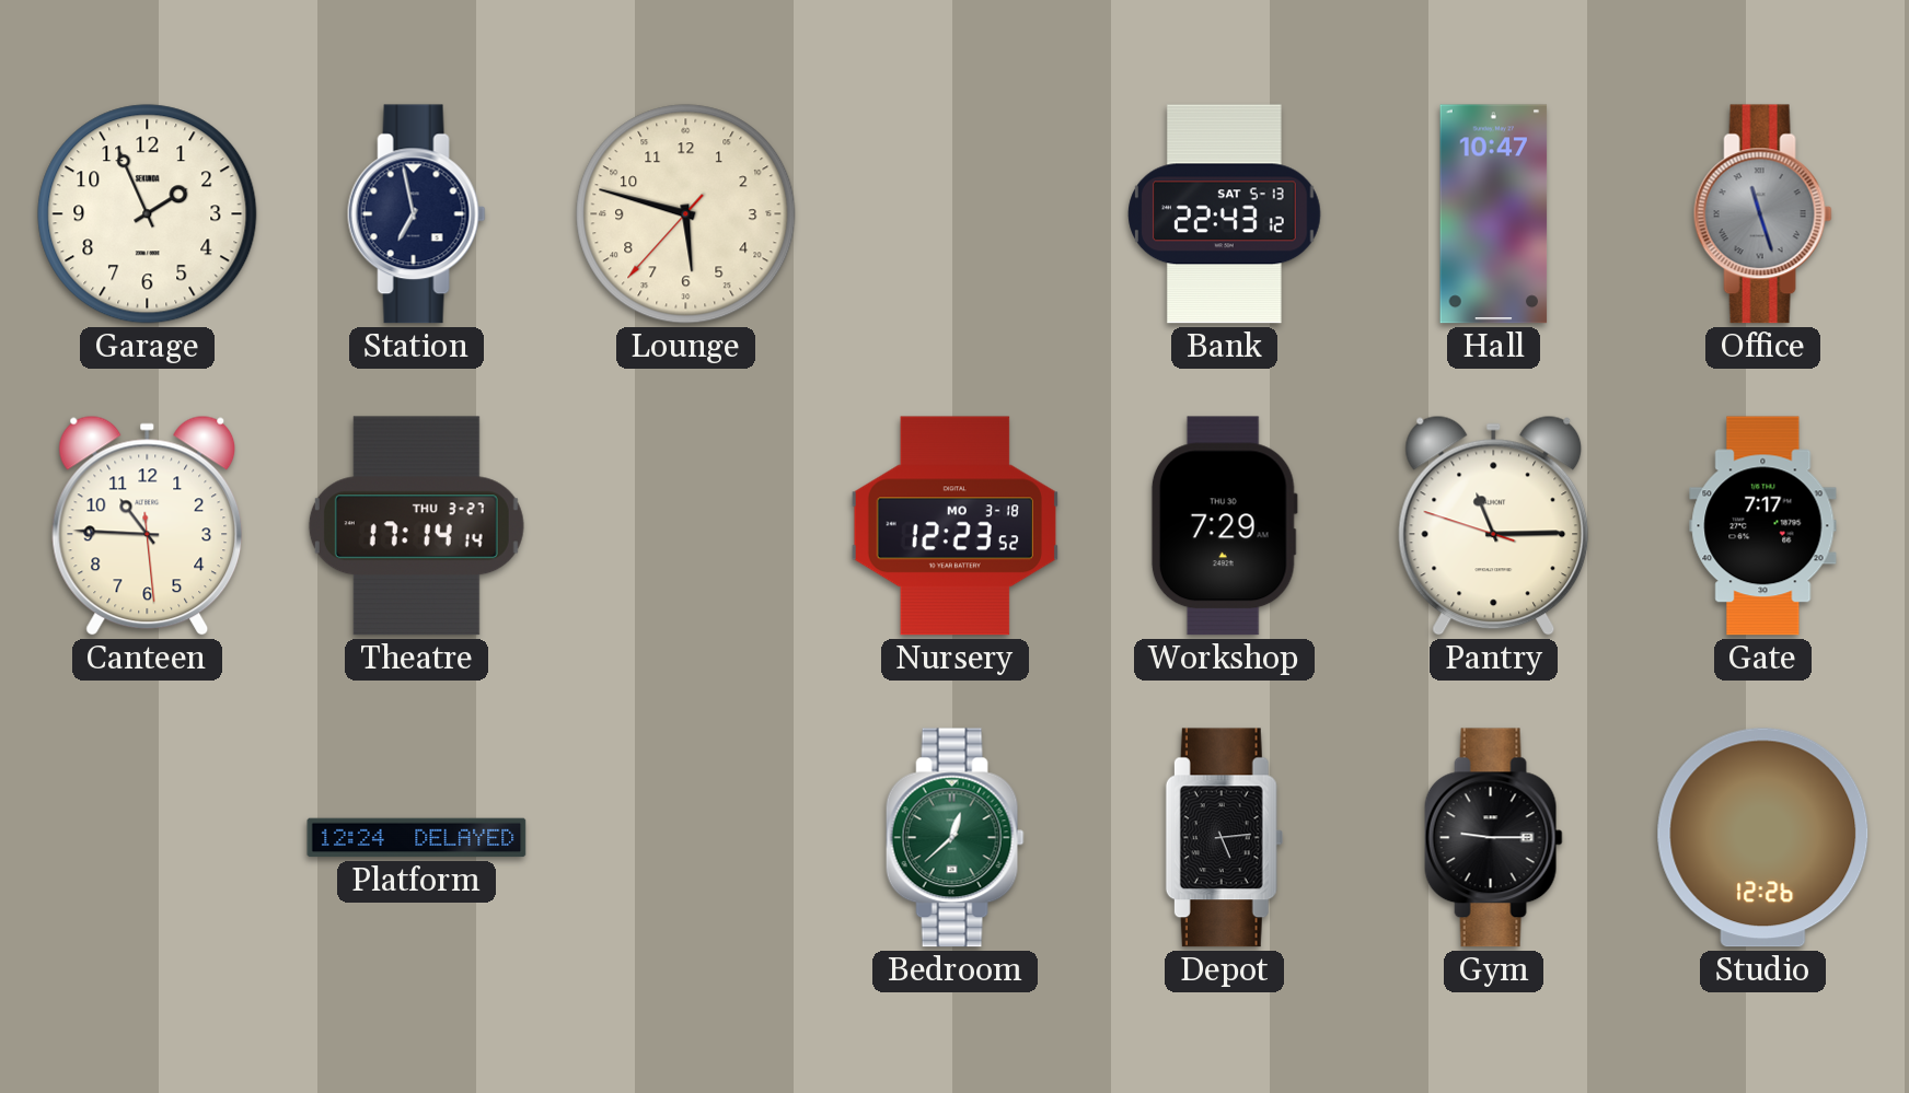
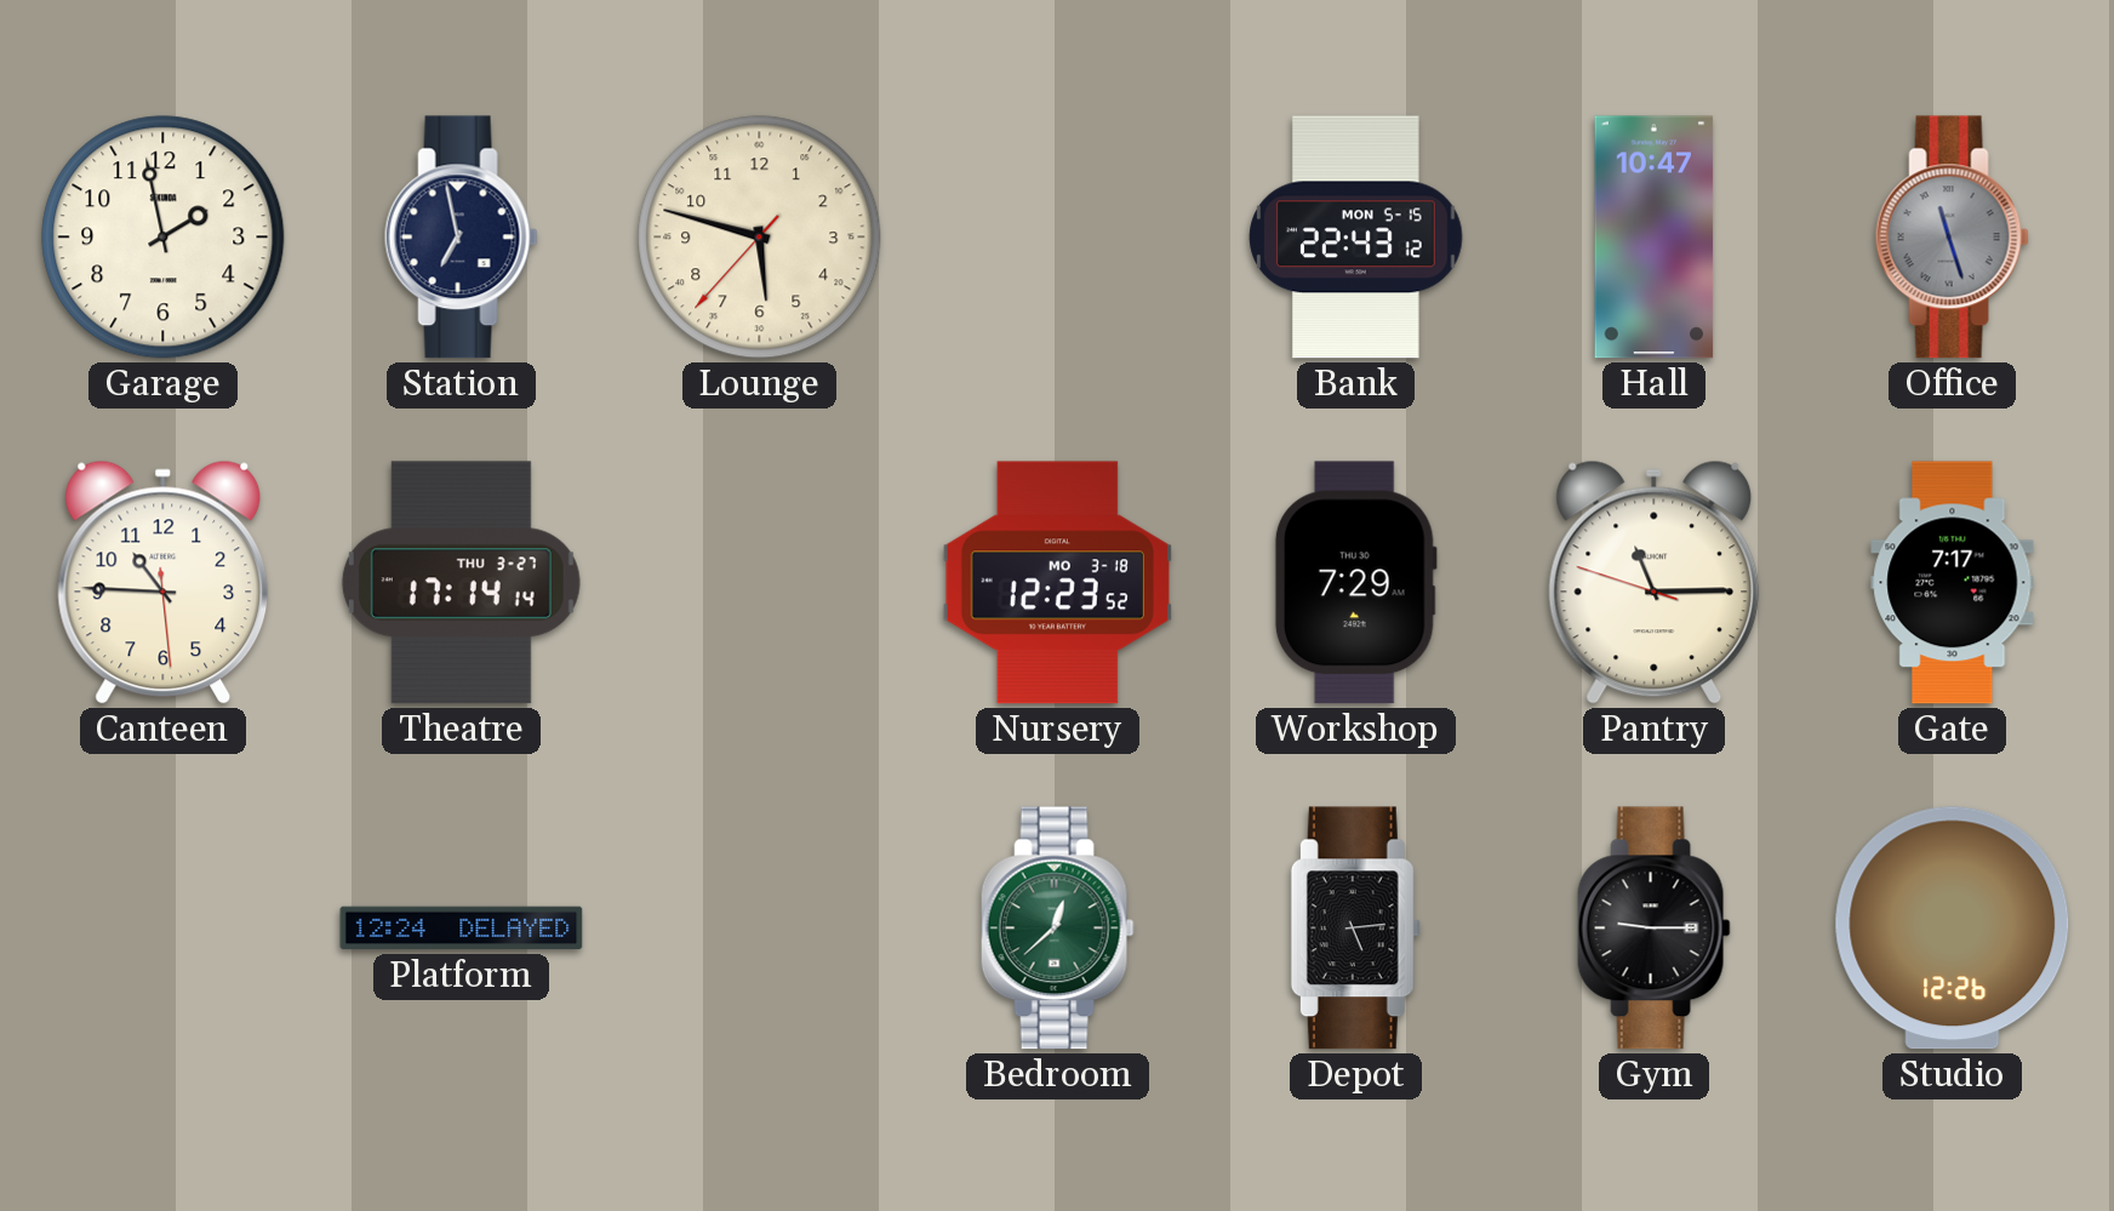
Garage: 1:56 -> 1:58
Bank date: SAT 5-13 -> MON 5-15
